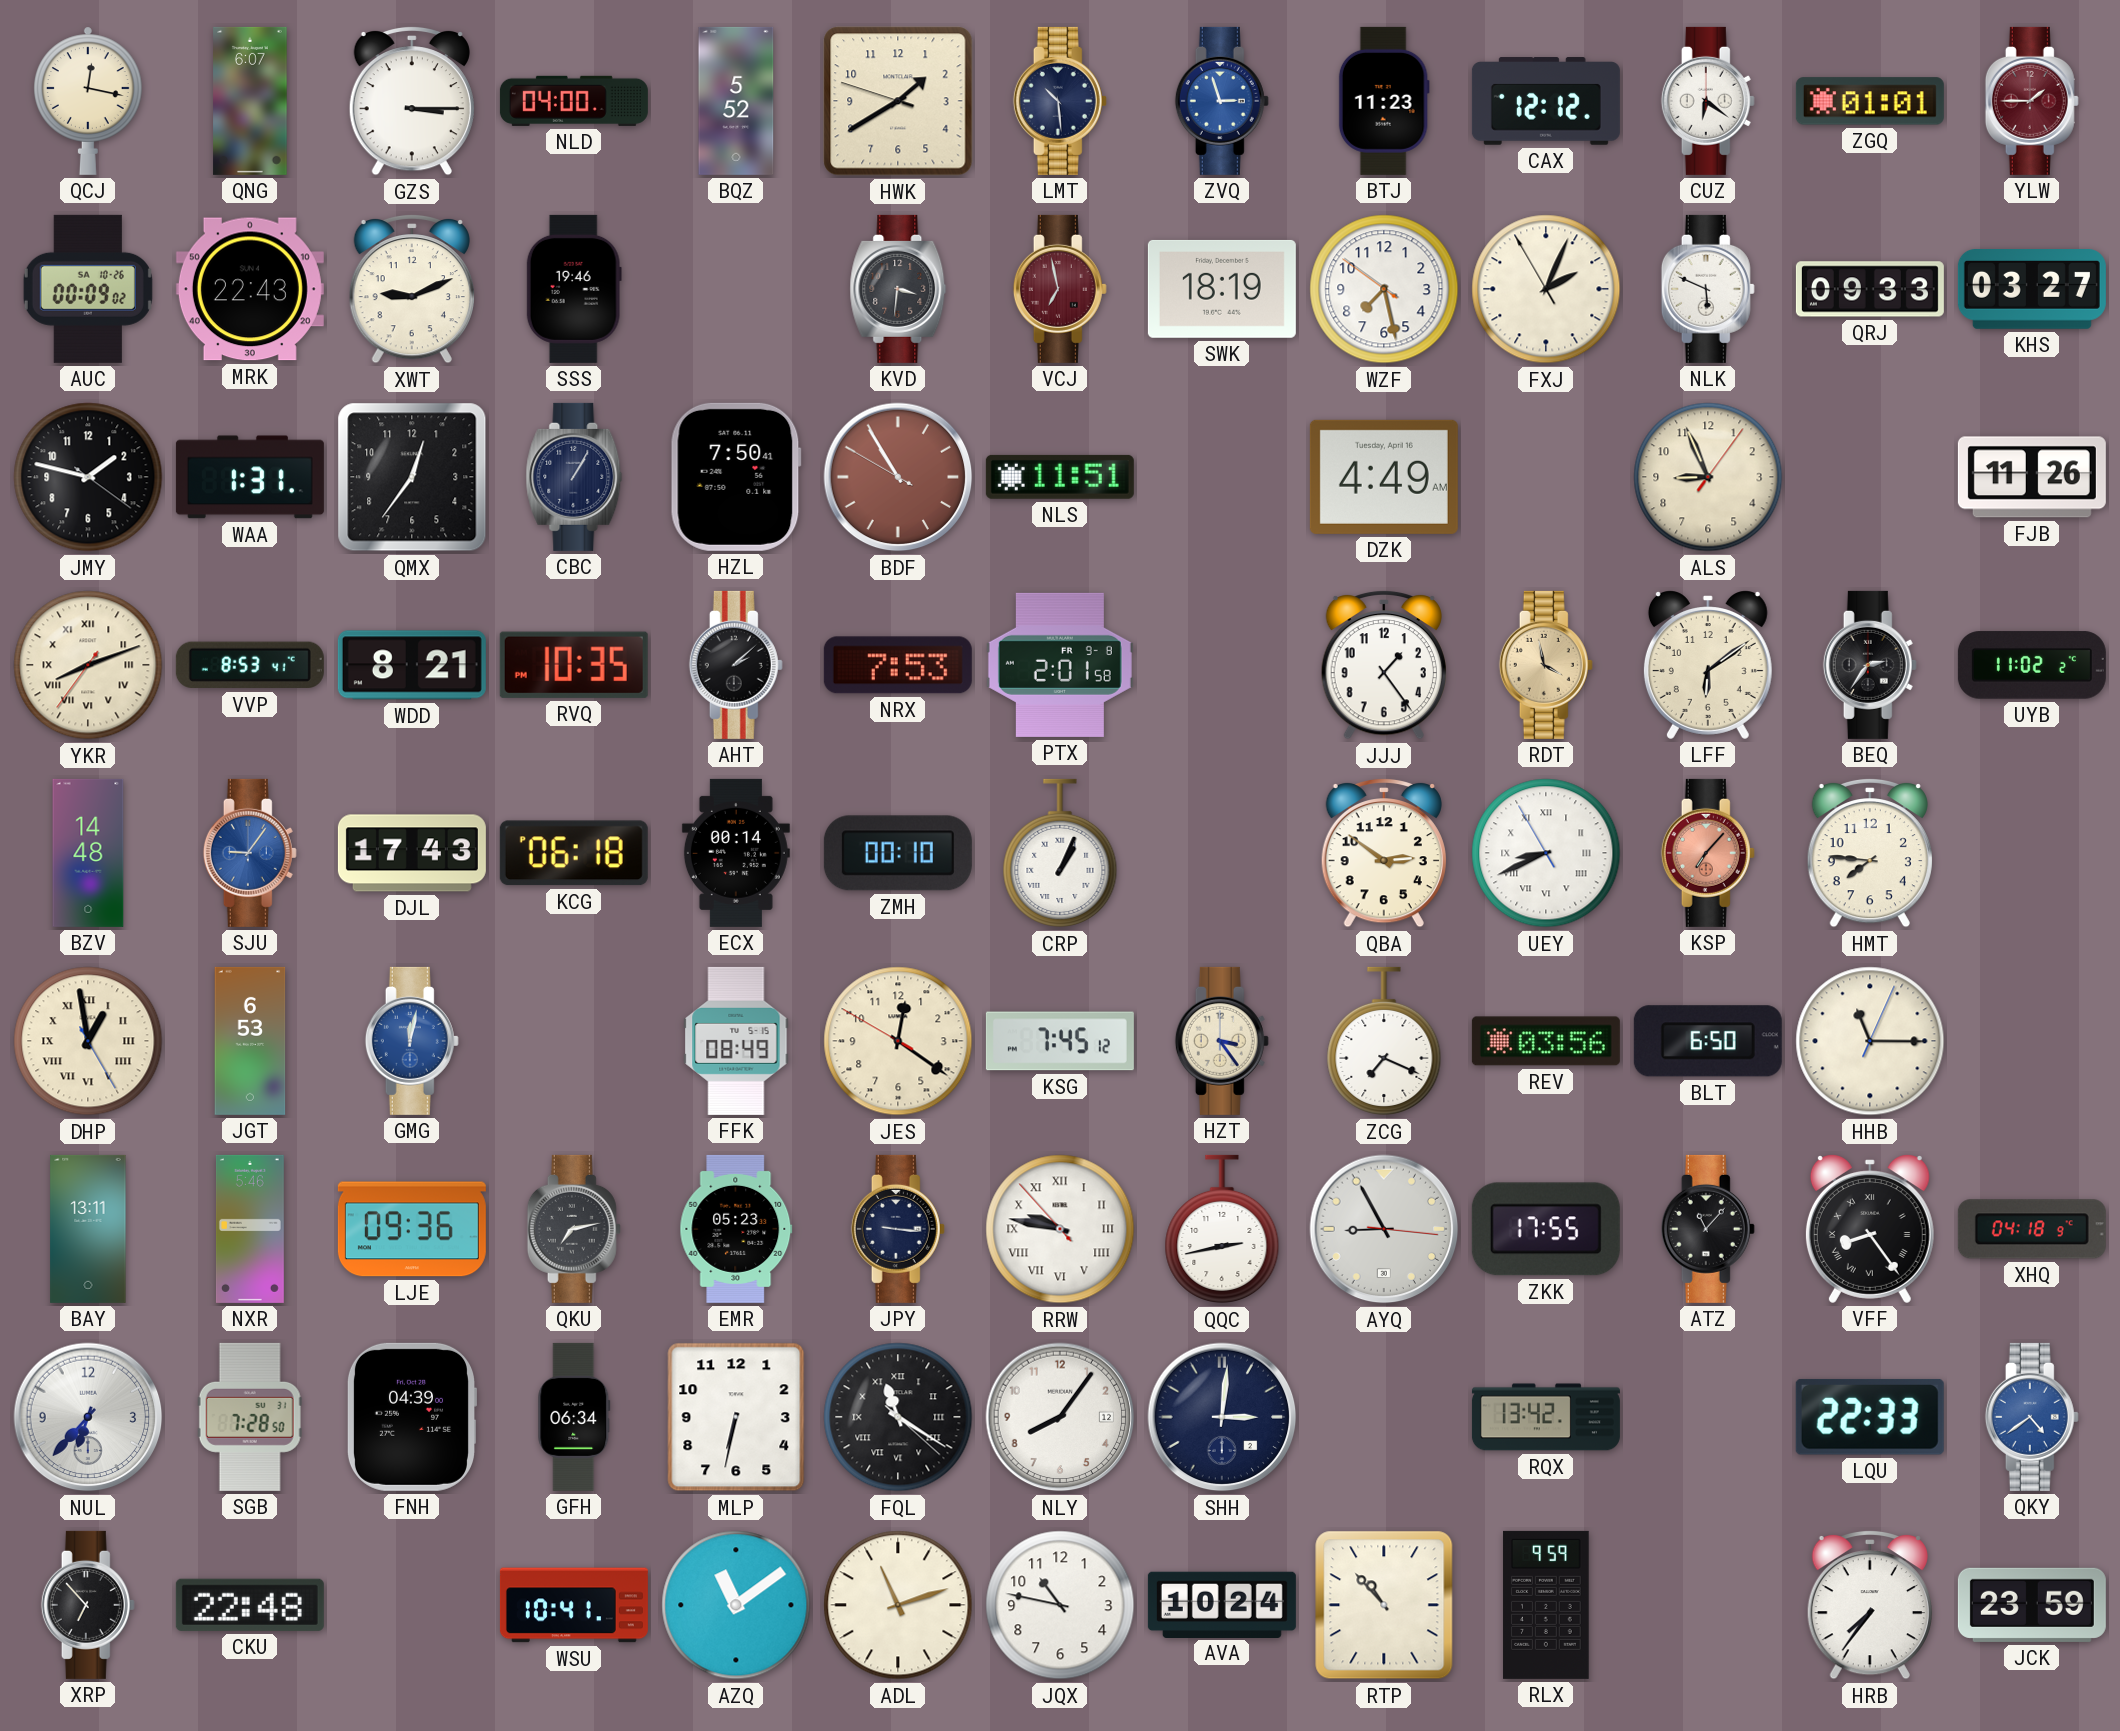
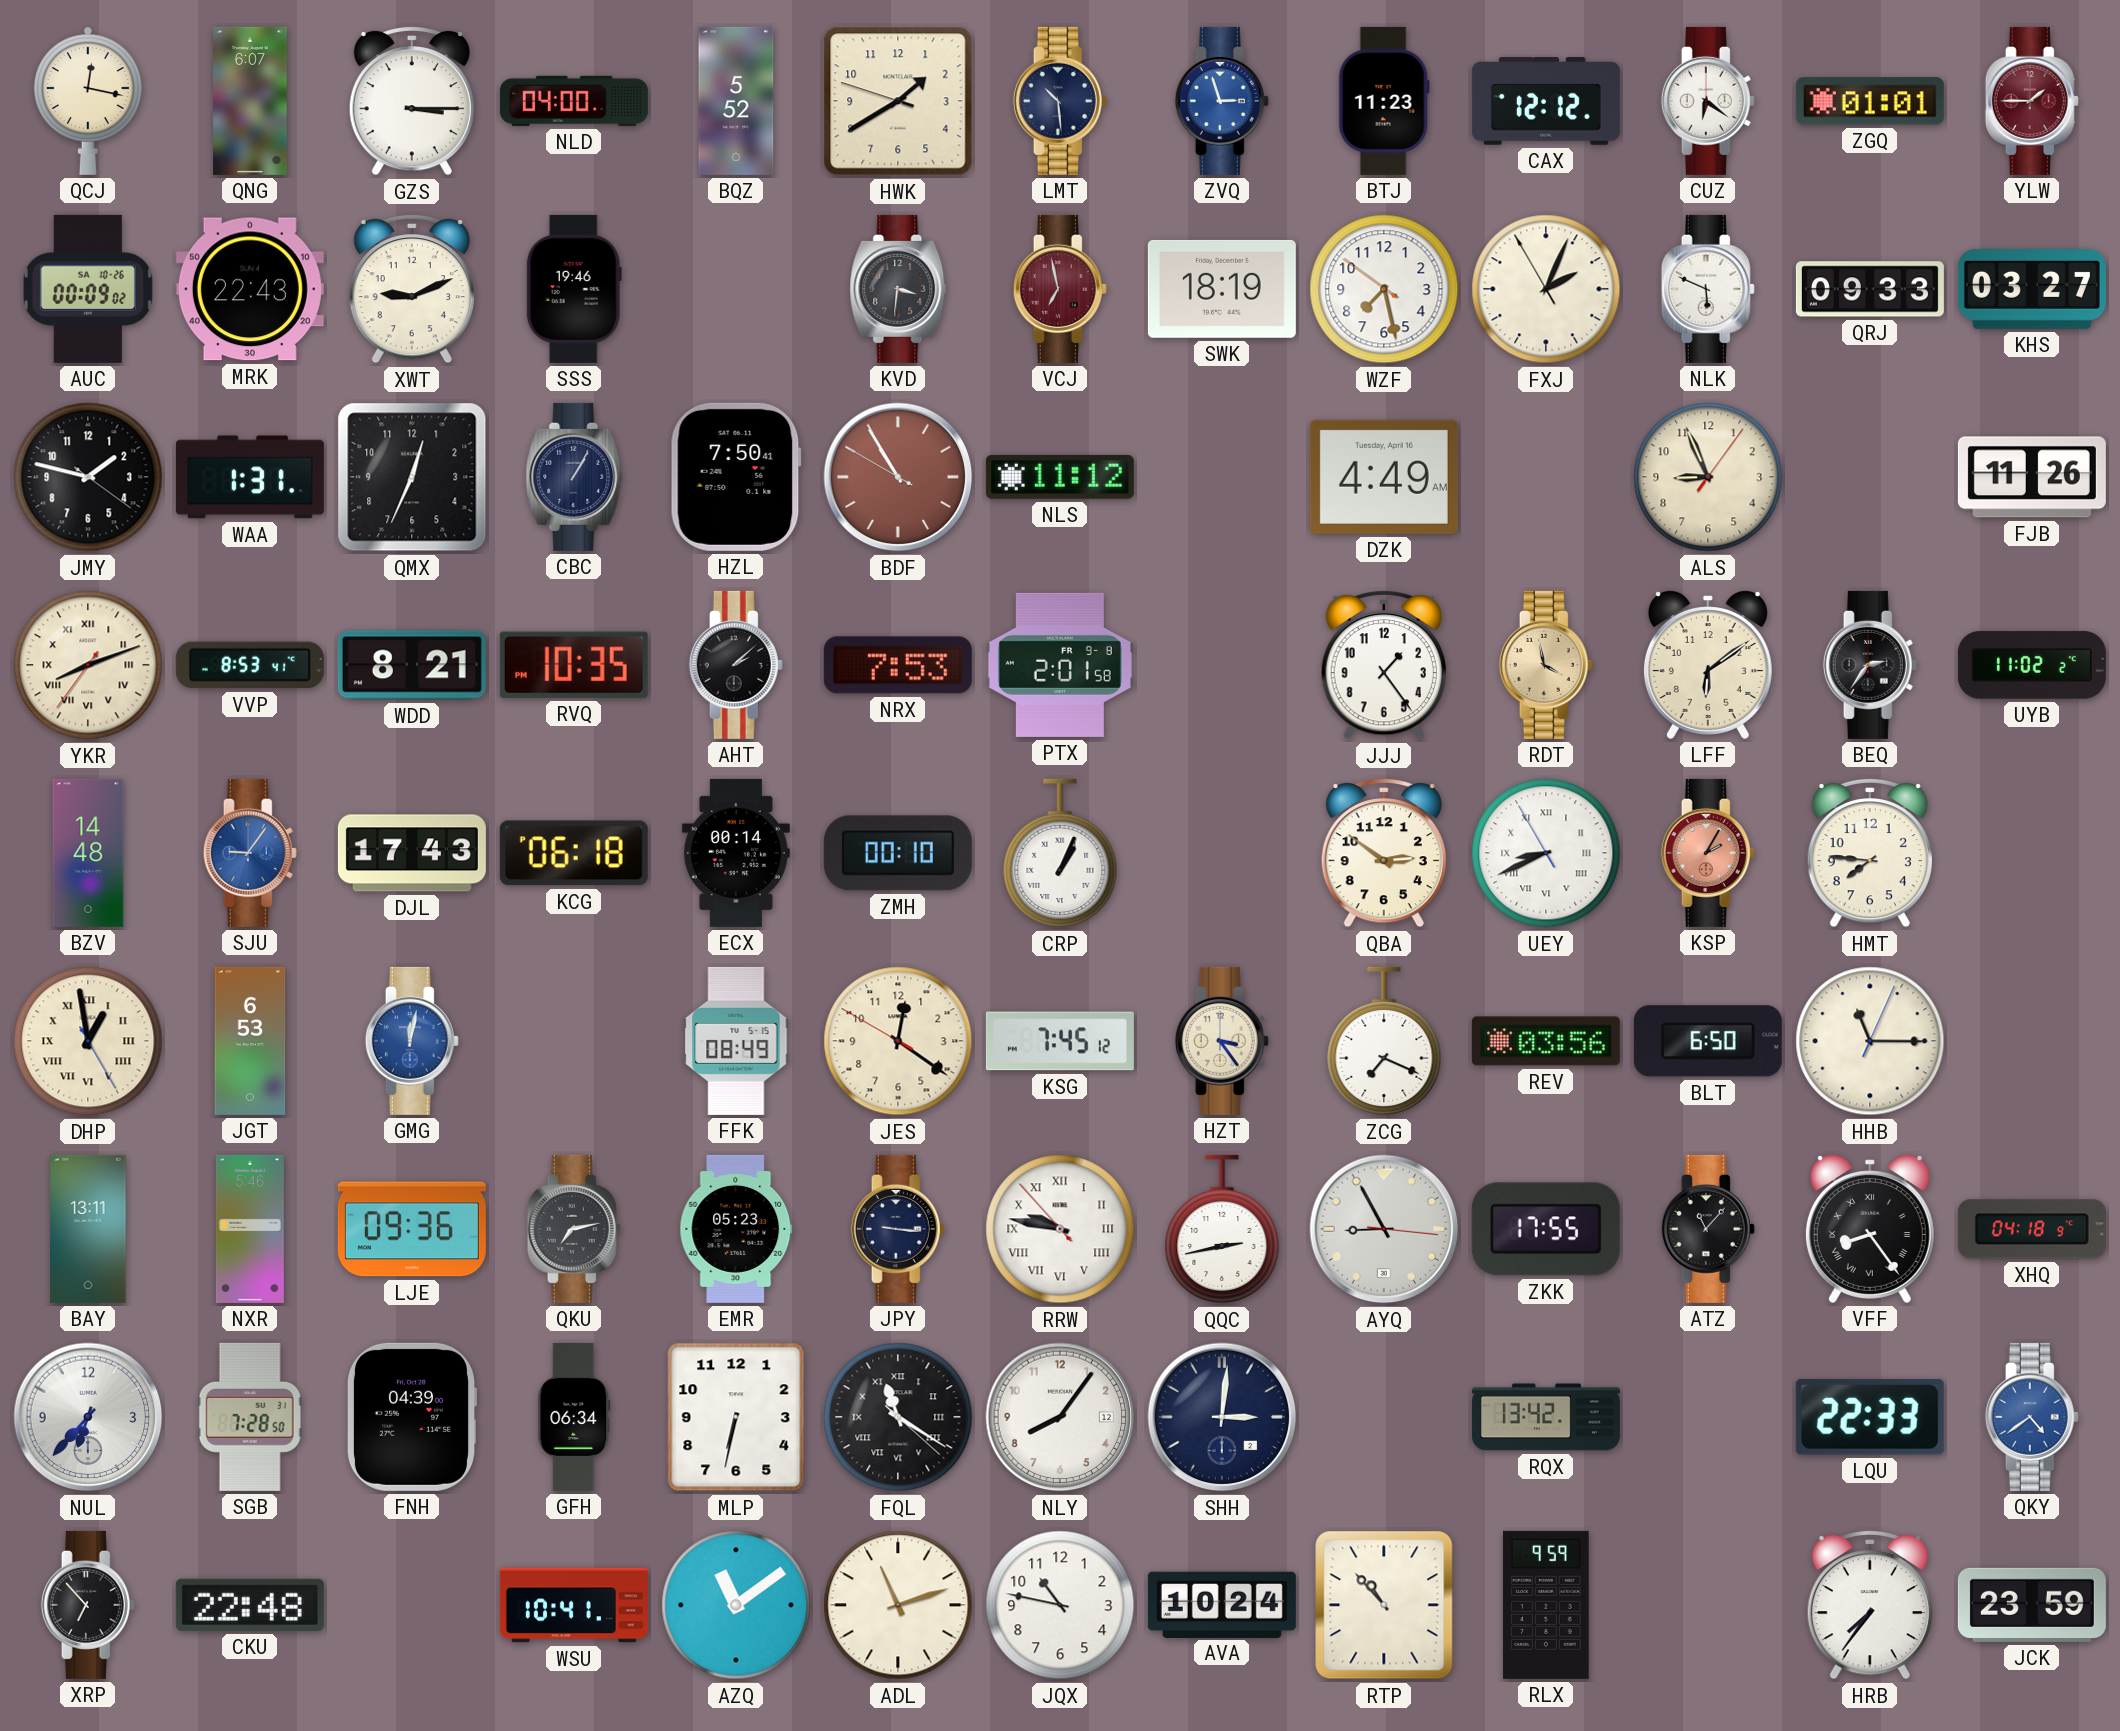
QMX: 12:36 -> 12:34
NLS: 11:51 -> 11:12
KSP: 7:07 -> 2:05
